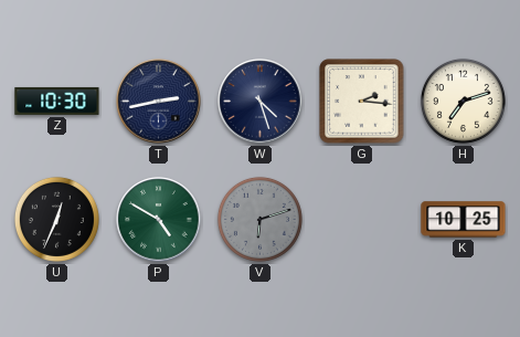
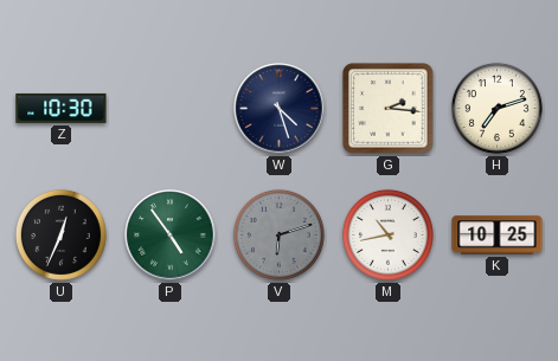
T: 2:43 -> none
P: 4:50 -> 4:54
M: none -> 10:43
